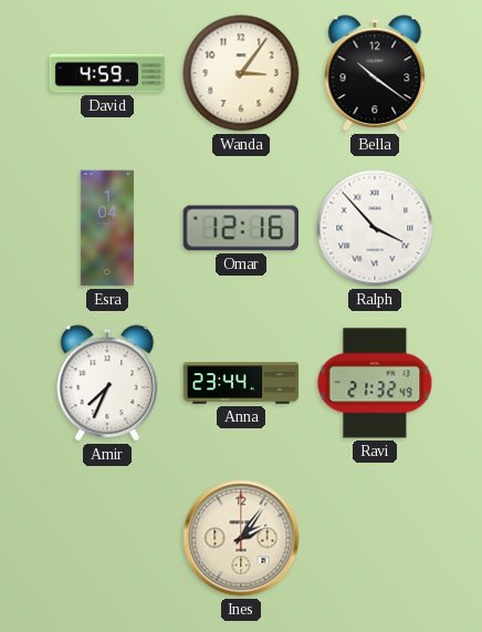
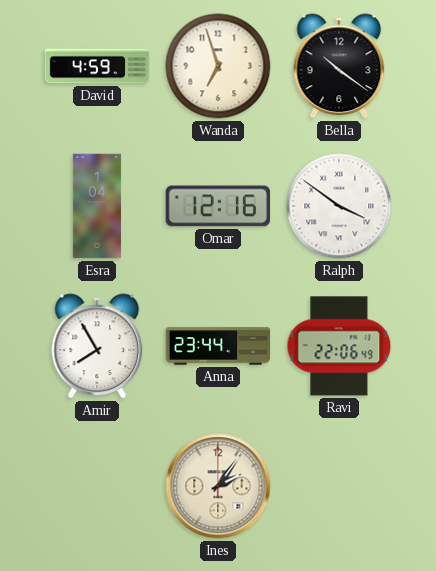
Wanda: 3:06 -> 6:57
Ralph: 3:53 -> 3:51
Amir: 7:34 -> 7:55
Ravi: 21:32 -> 22:06
